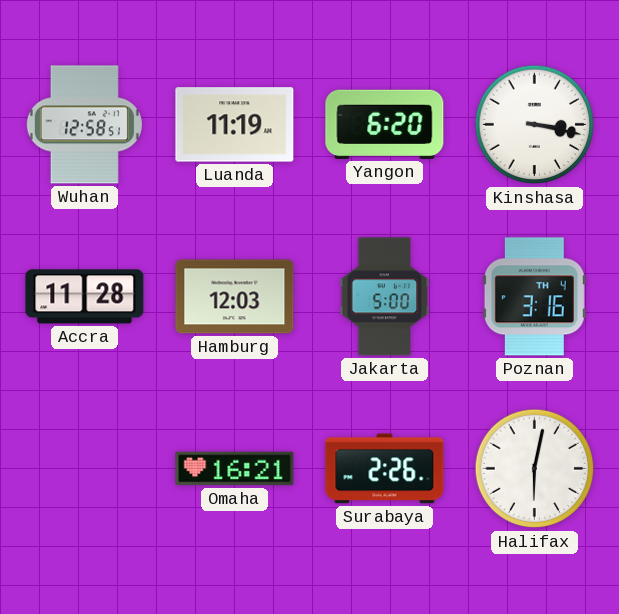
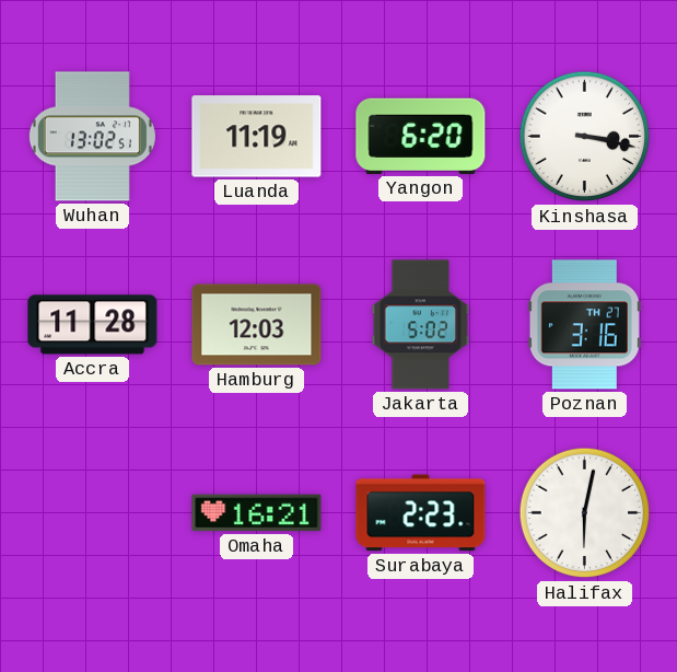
Wuhan: 12:58 -> 13:02
Jakarta: 5:00 -> 5:02
Poznan date: TH 4 -> TH 27
Surabaya: 2:26 -> 2:23
